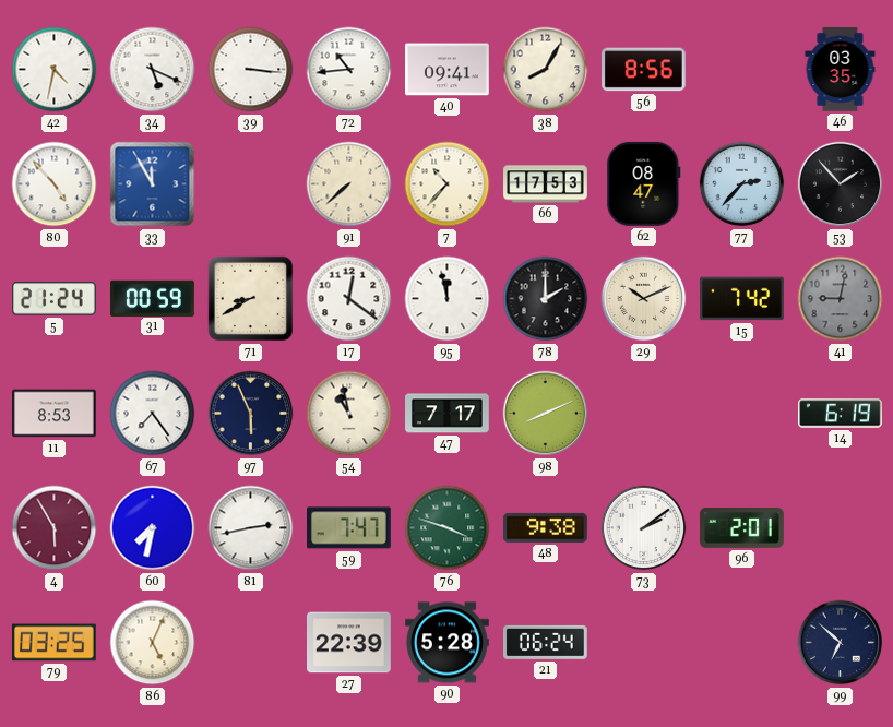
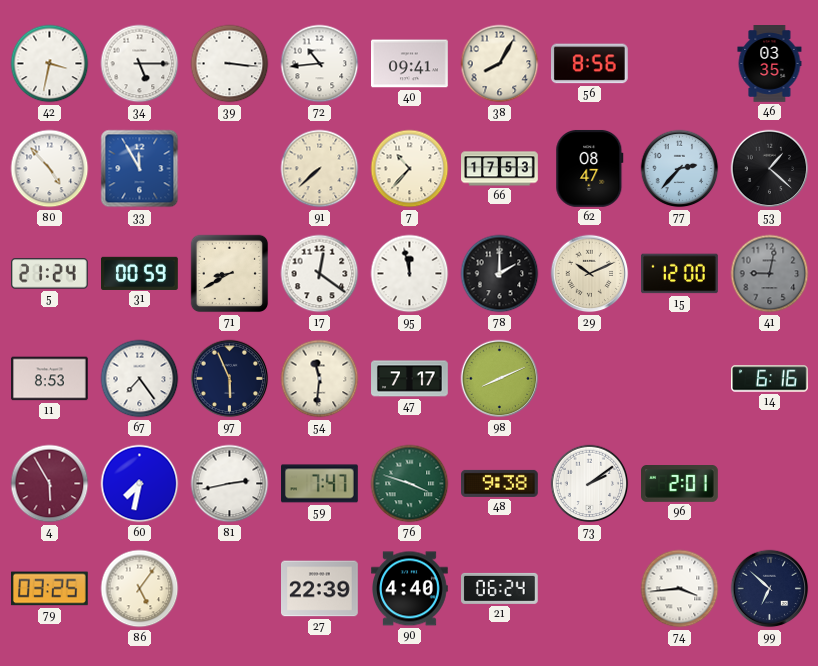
42: 4:32 -> 3:32
34: 5:19 -> 5:15
53: 1:53 -> 1:22
15: 7:42 -> 12:00
54: 10:58 -> 11:31
14: 6:19 -> 6:16
86: 5:04 -> 5:06
90: 5:28 -> 4:40
74: none -> 3:44
